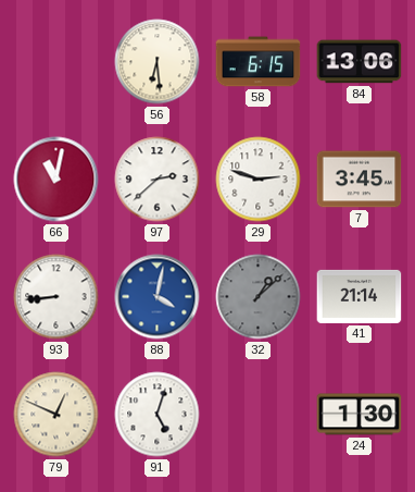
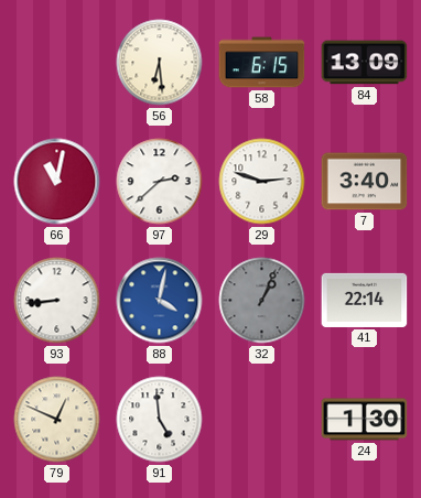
84: 13:06 -> 13:09
7: 3:45 -> 3:40
32: 1:08 -> 1:04
41: 21:14 -> 22:14
91: 5:03 -> 4:59
